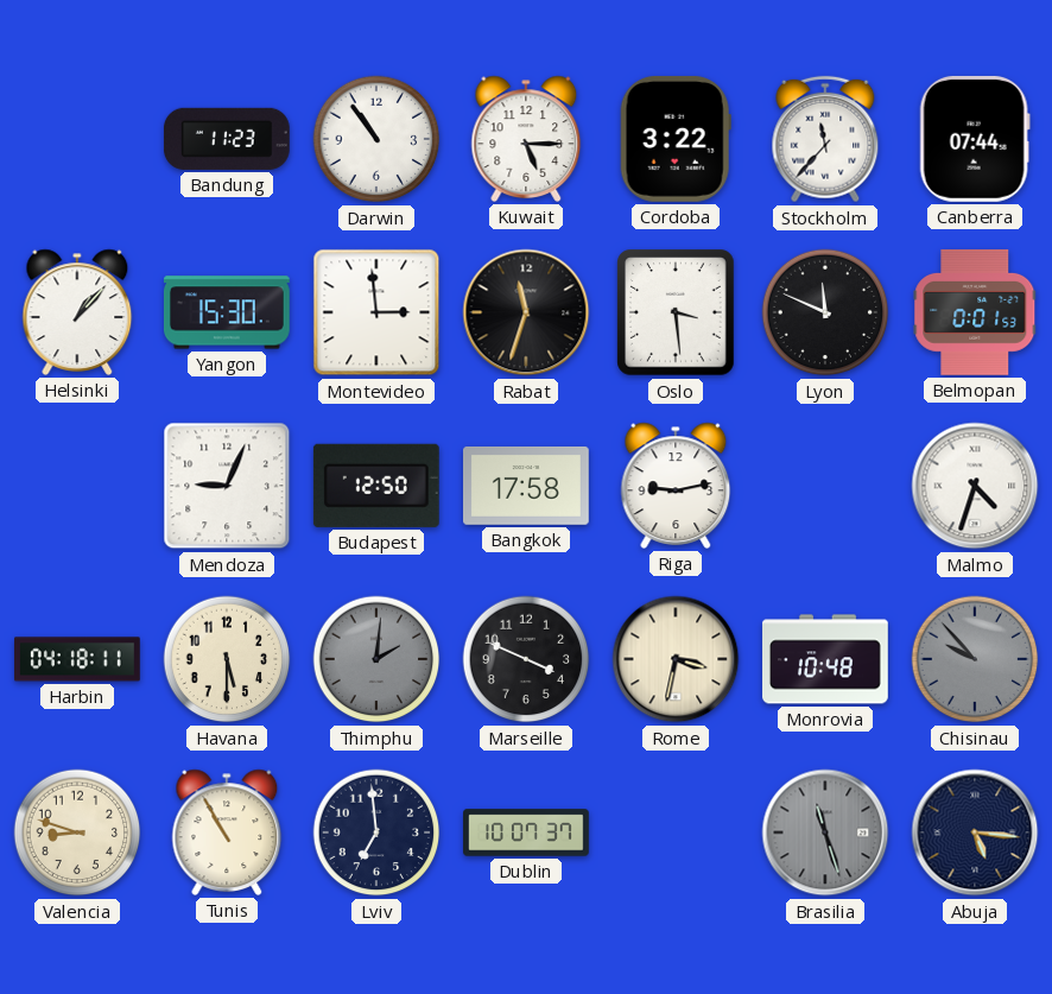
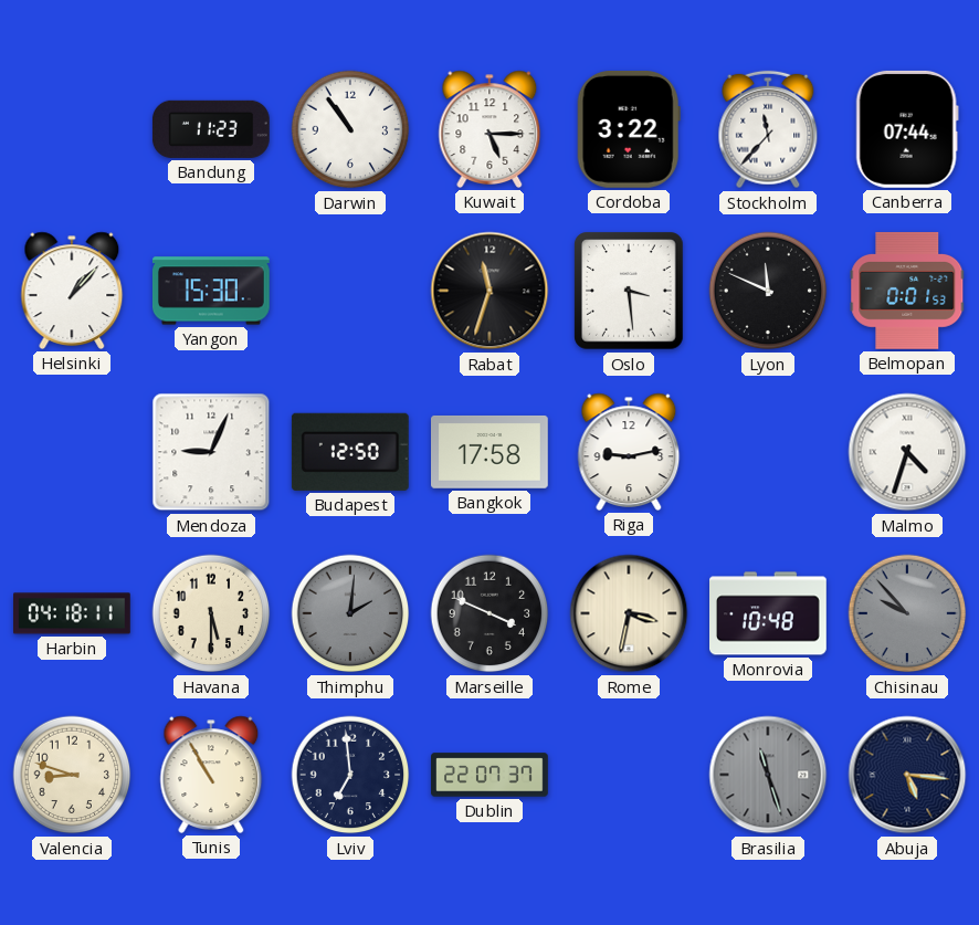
Montevideo: 2:59 -> none
Dublin: 10:07 -> 22:07
